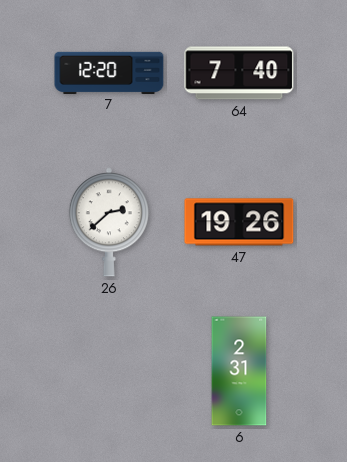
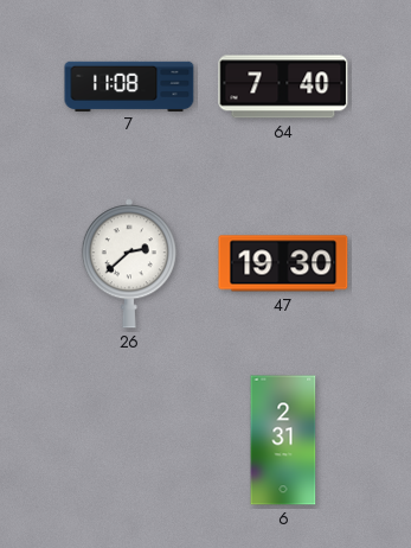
7: 12:20 -> 11:08
47: 19:26 -> 19:30
